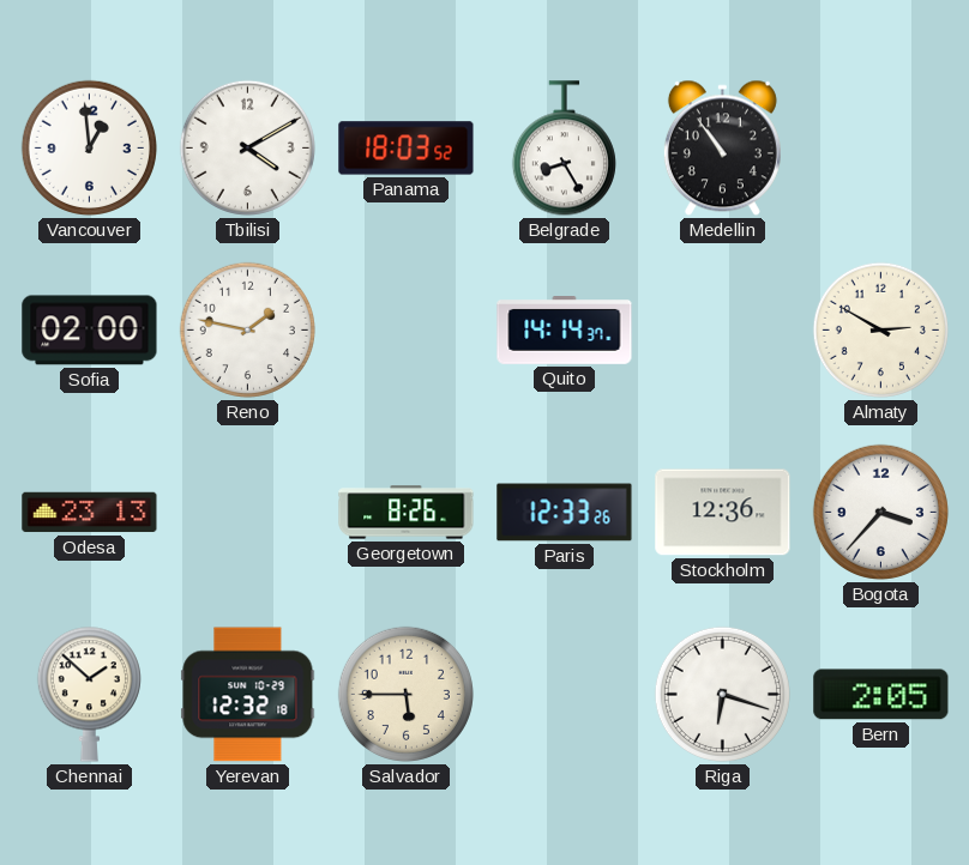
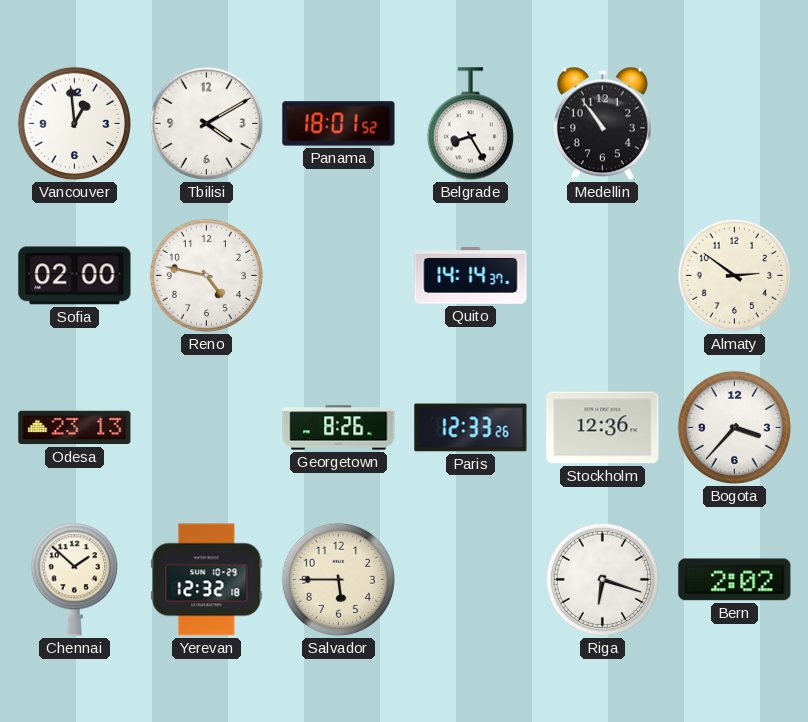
Panama: 18:03 -> 18:01
Reno: 1:47 -> 4:47
Almaty: 2:50 -> 2:51
Bern: 2:05 -> 2:02
